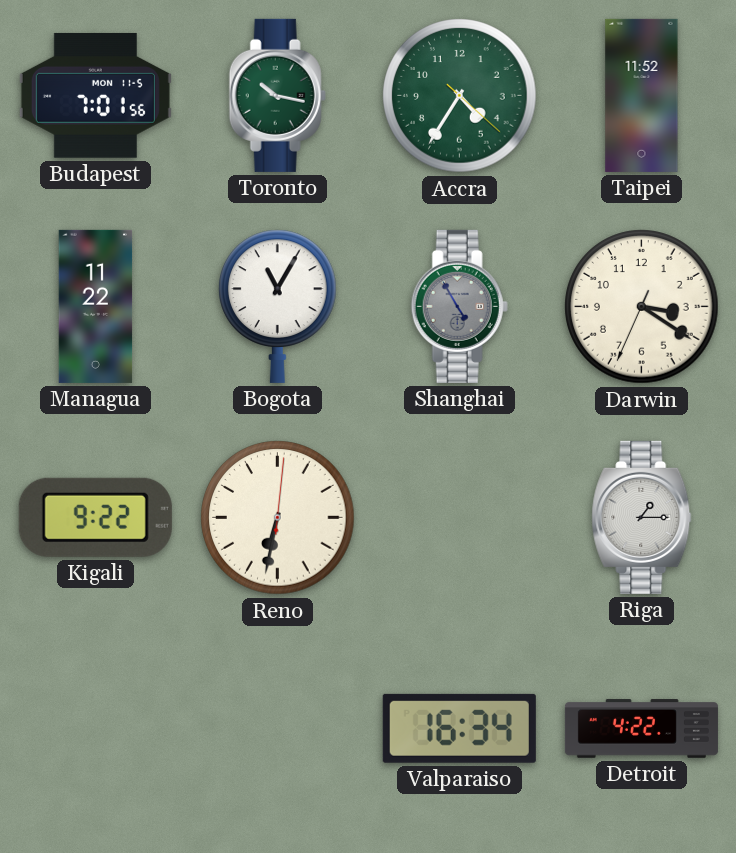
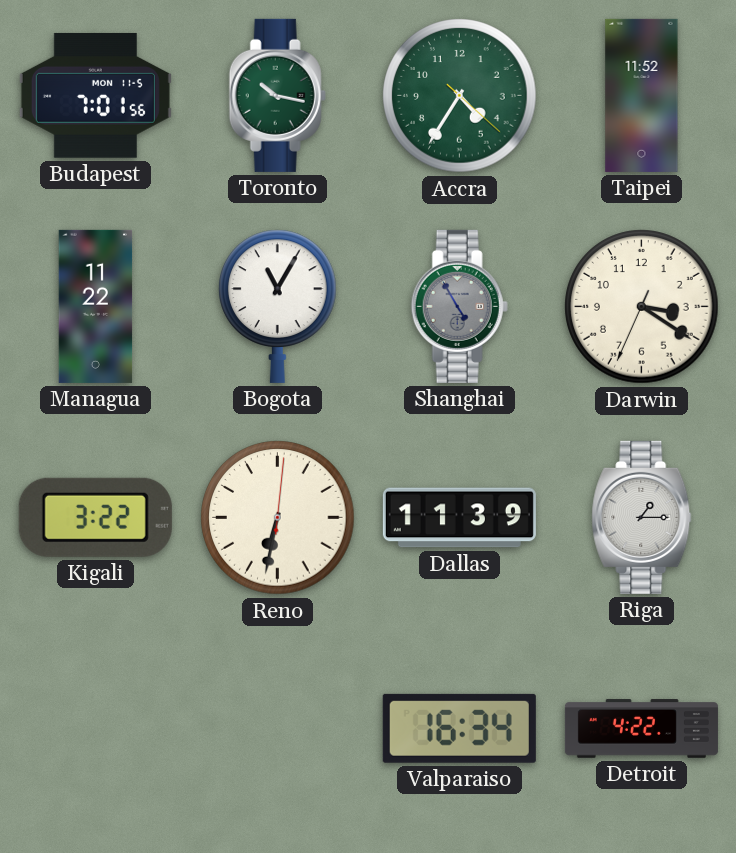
Kigali: 9:22 -> 3:22
Dallas: none -> 11:39
